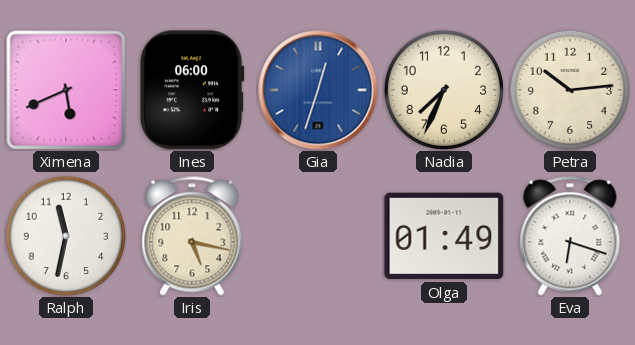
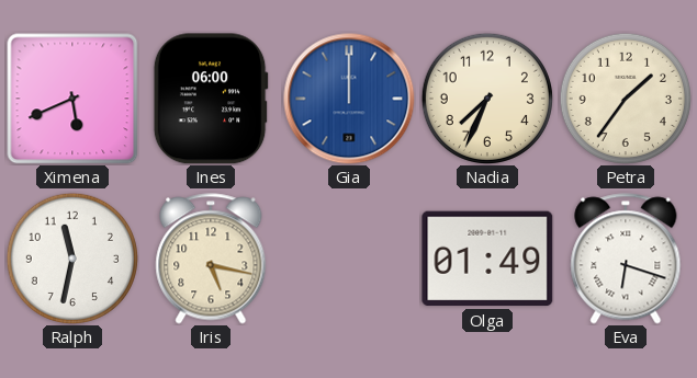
Gia: 12:33 -> 12:00
Petra: 10:14 -> 1:36
